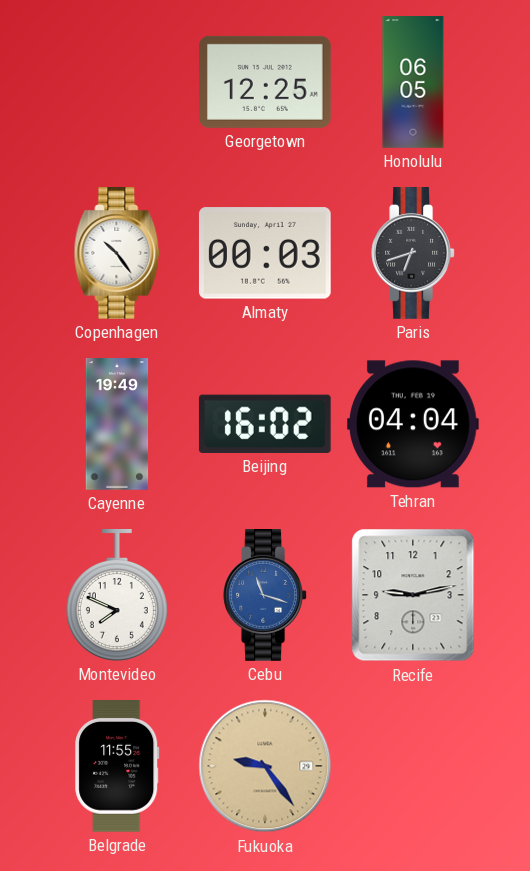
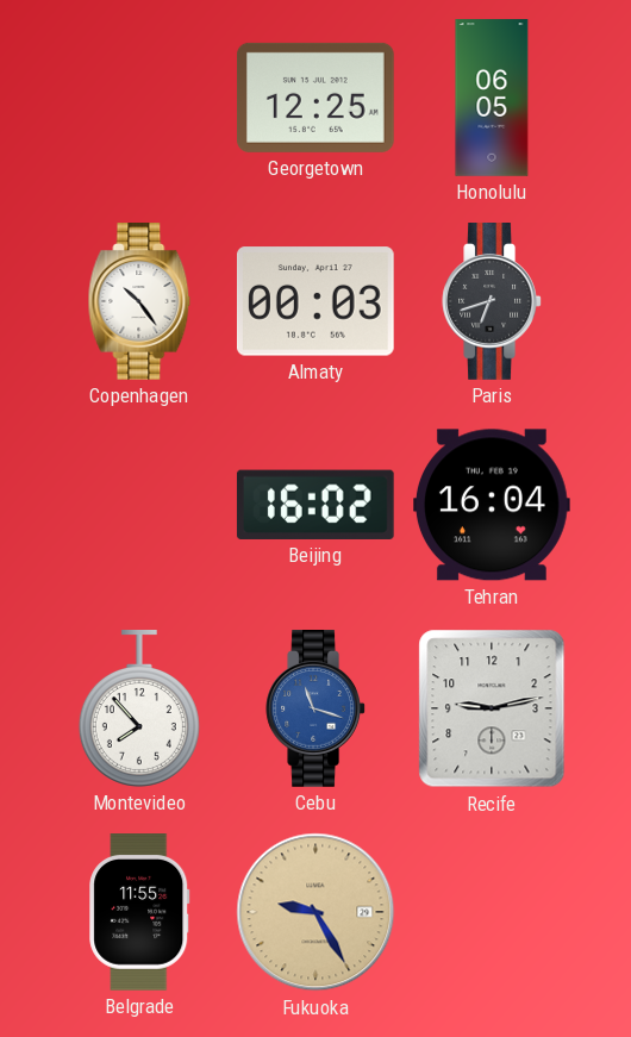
Cayenne: 19:49 -> none
Tehran: 04:04 -> 16:04
Montevideo: 7:49 -> 7:53
Fukuoka: 9:24 -> 9:25
